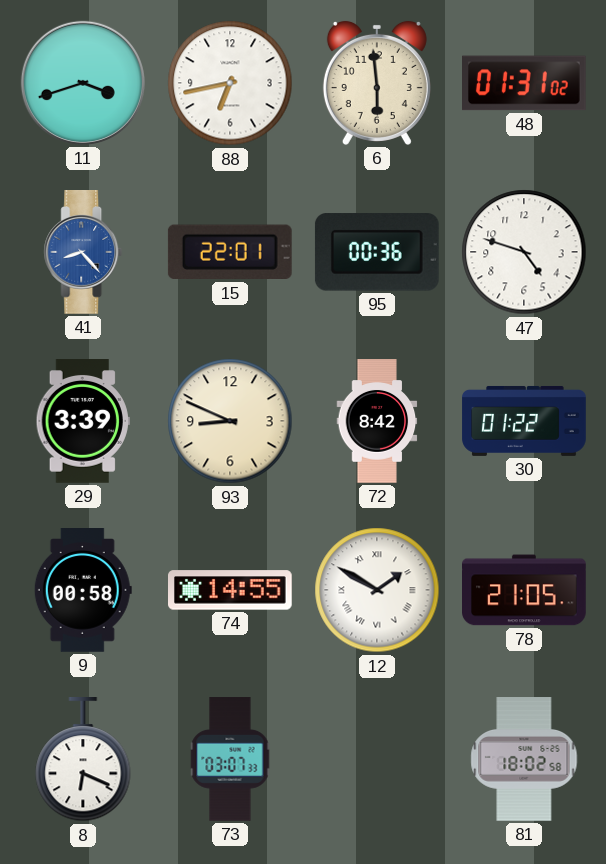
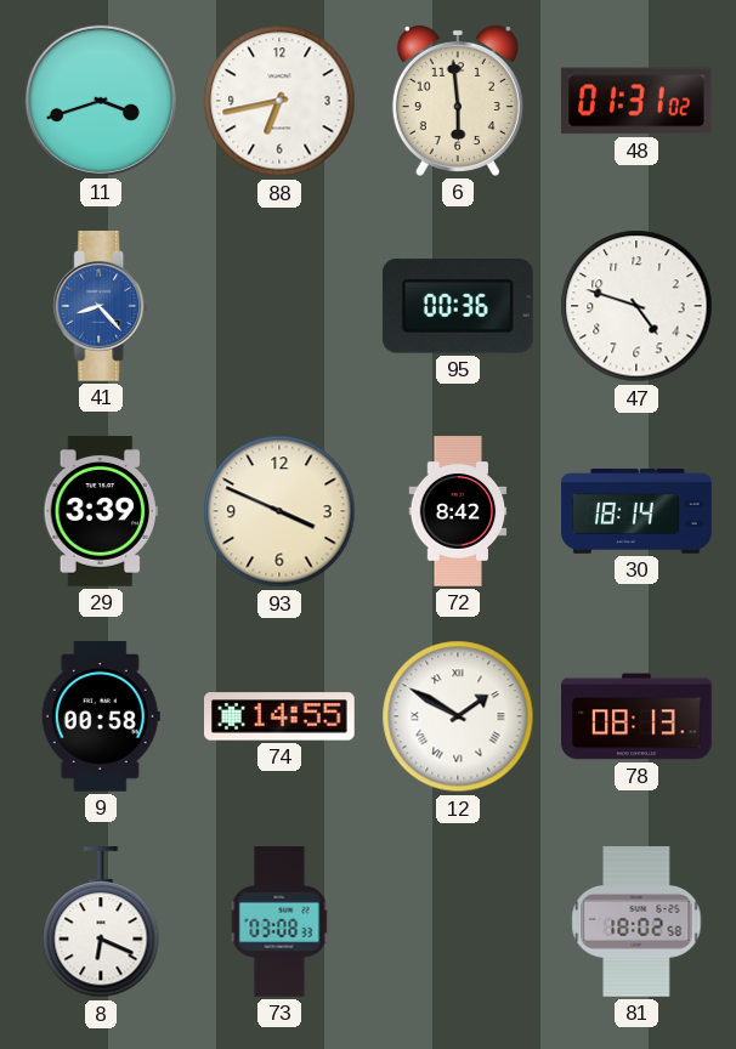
15: 22:01 -> none
93: 8:49 -> 3:49
30: 01:22 -> 18:14
78: 21:05 -> 08:13
73: 03:07 -> 03:08
